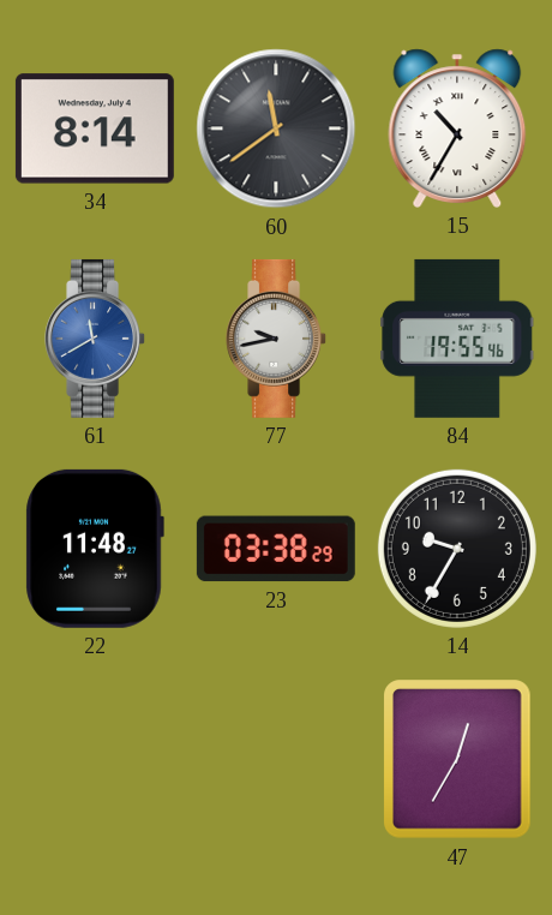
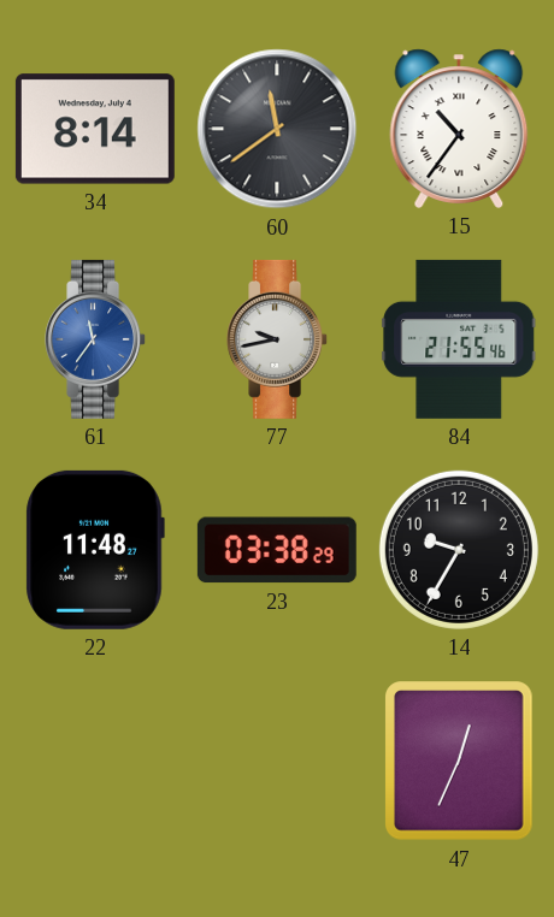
15: 10:35 -> 10:36
61: 11:40 -> 11:36
84: 19:55 -> 21:55
47: 12:35 -> 12:34
